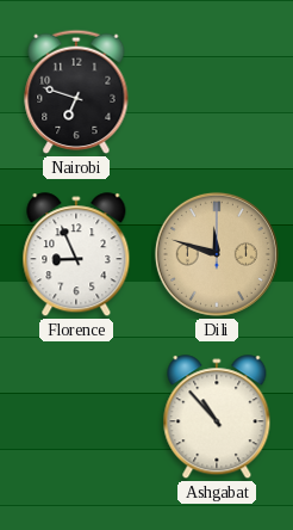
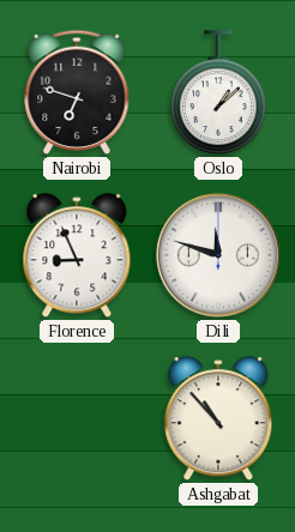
Oslo: none -> 1:08
Dili dial: champagne -> white
